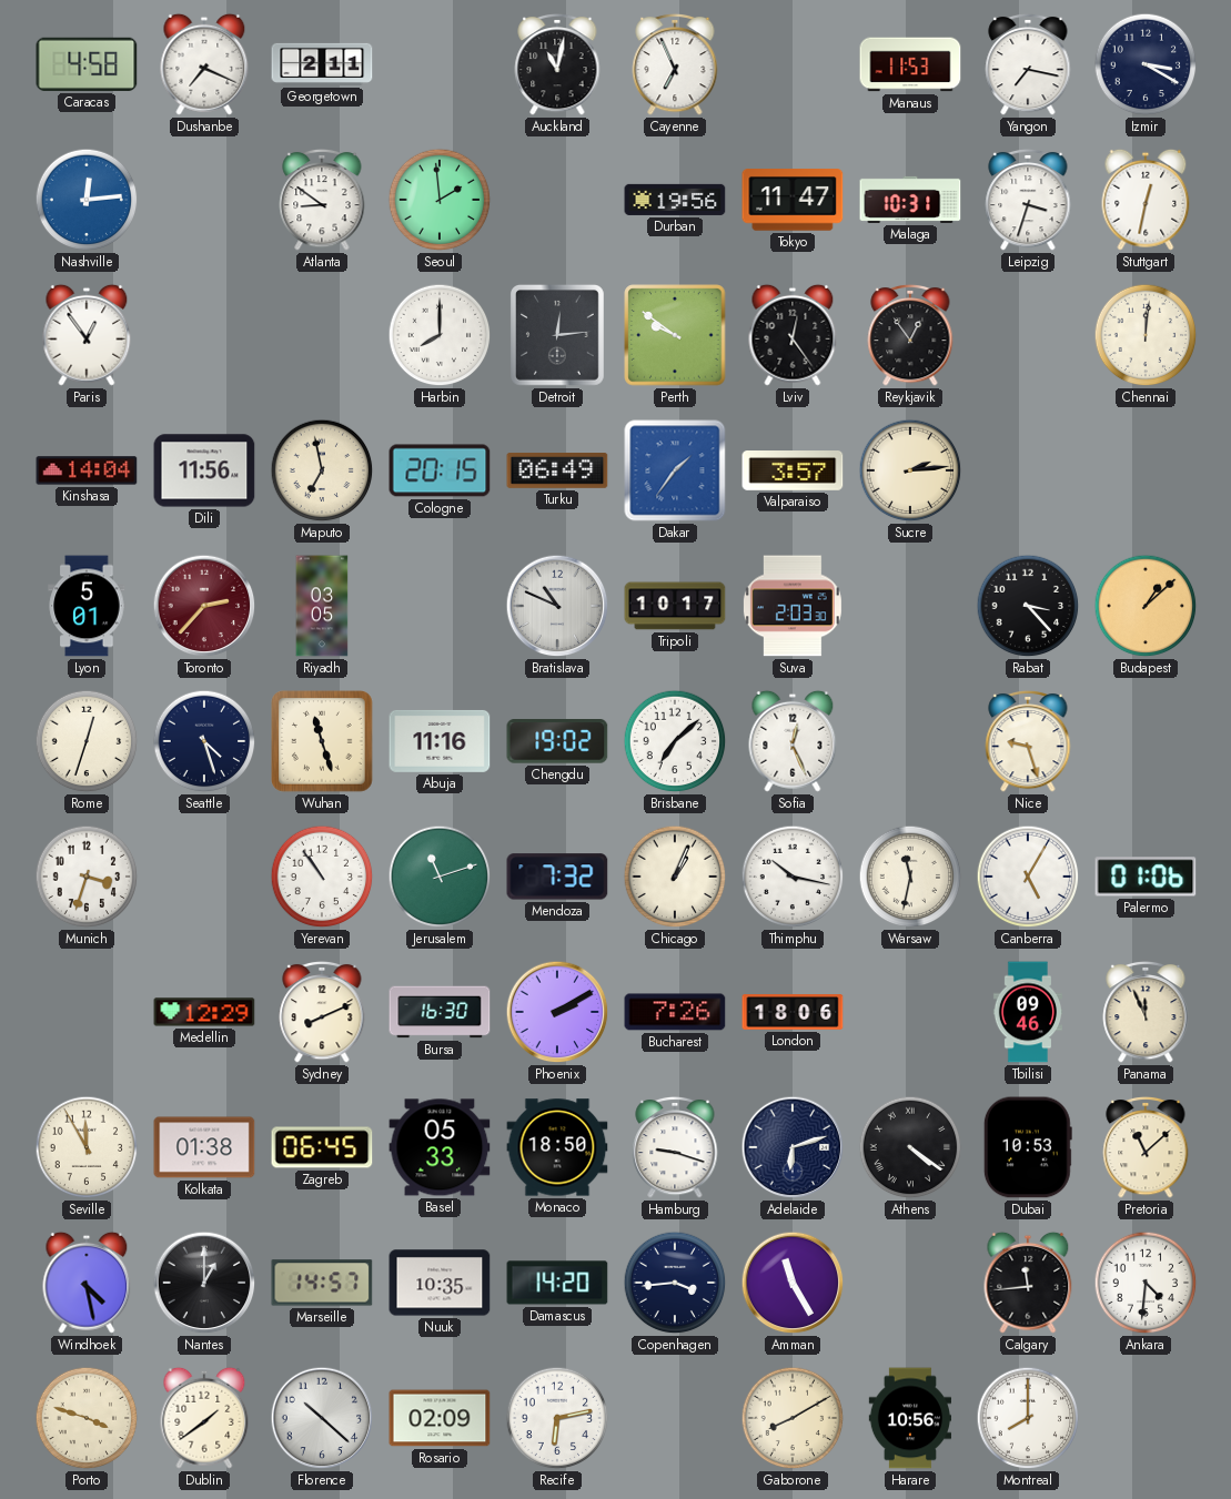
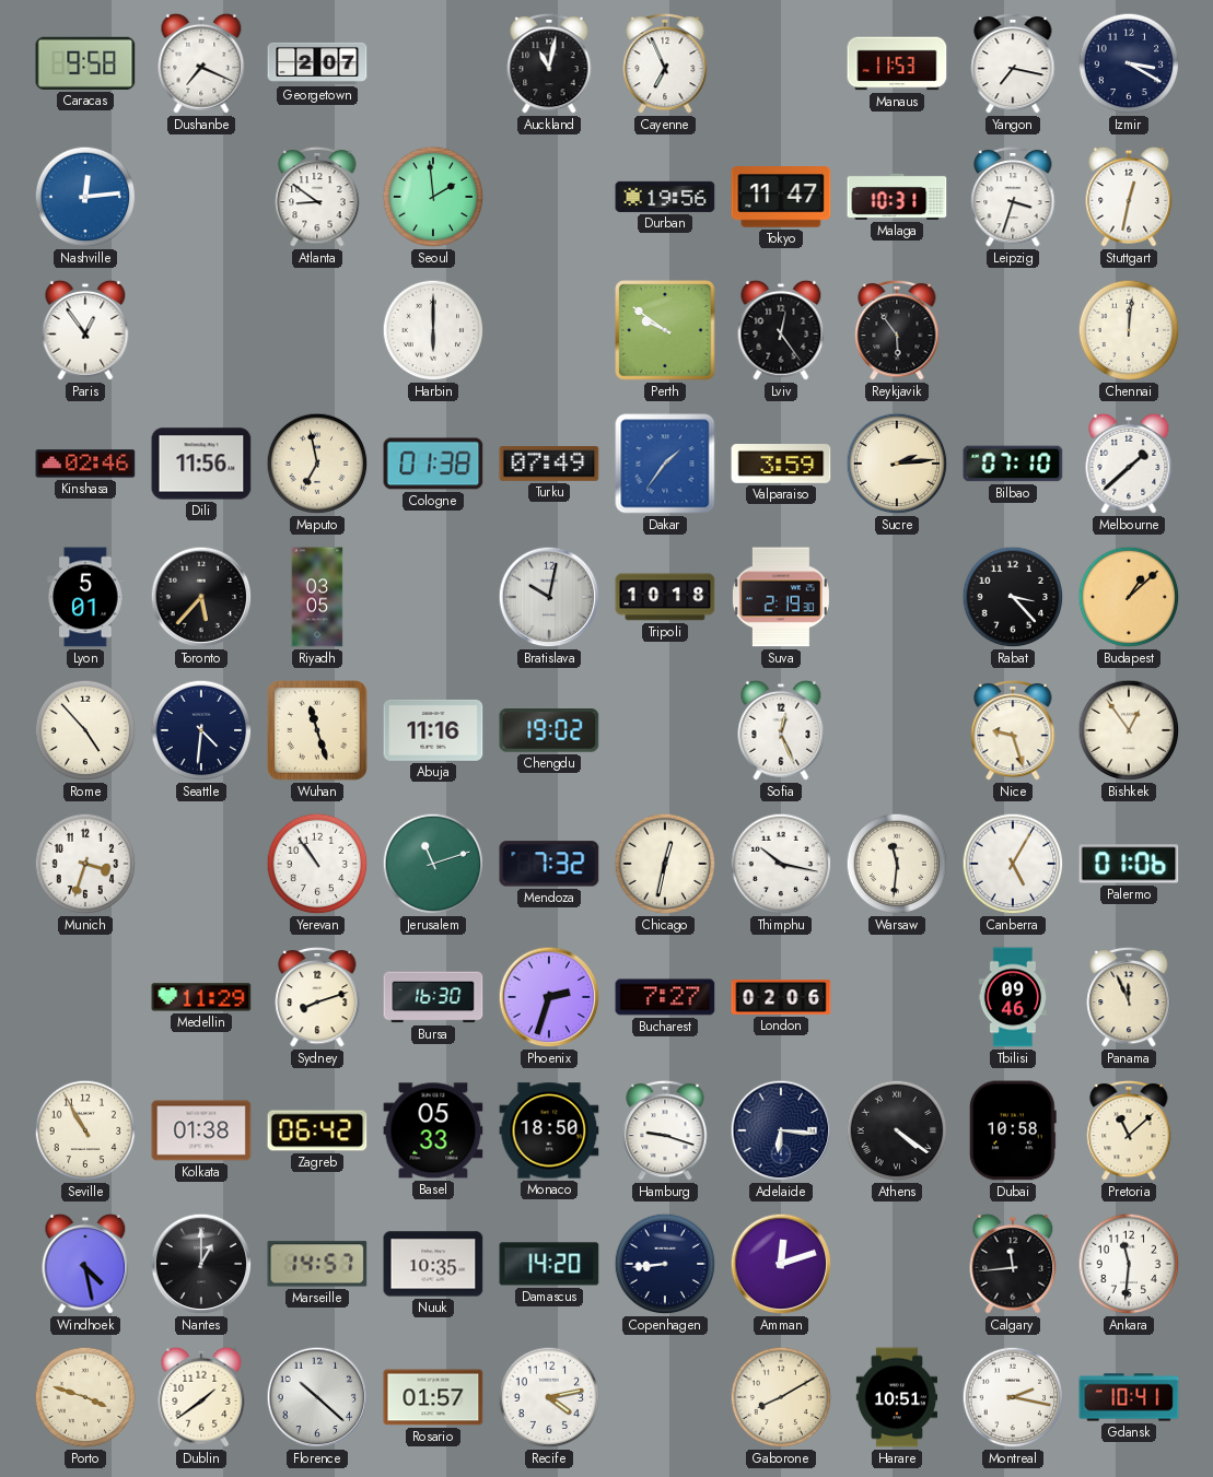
Caracas: 4:58 -> 9:58
Georgetown: 2:11 -> 2:07
Harbin: 8:00 -> 6:00
Detroit: 12:14 -> none
Reykjavik: 12:54 -> 5:54
Kinshasa: 14:04 -> 02:46
Cologne: 20:15 -> 01:38
Turku: 06:49 -> 07:49
Valparaiso: 3:57 -> 3:59
Bilbao: none -> 07:10
Melbourne: none -> 1:38
Toronto: 2:37 -> 5:37
Toronto dial: burgundy -> black
Bratislava: 10:49 -> 10:02
Tripoli: 10:17 -> 10:18
Suva: 2:03 -> 2:19
Rome: 12:33 -> 4:53
Seattle: 4:27 -> 4:31
Brisbane: 7:08 -> none
Bishkek: none -> 12:54
Chicago: 1:04 -> 12:32
Warsaw: 11:32 -> 11:31
Medellin: 12:29 -> 11:29
Sydney: 8:11 -> 8:12
Phoenix: 2:10 -> 2:33
Bucharest: 7:26 -> 7:27
London: 18:06 -> 02:06
Seville: 11:55 -> 10:55
Zagreb: 06:45 -> 06:42
Adelaide: 6:12 -> 6:16
Dubai: 10:53 -> 10:58
Copenhagen: 3:44 -> 8:44
Amman: 11:25 -> 12:12
Ankara: 4:31 -> 11:31
Rosario: 02:09 -> 01:57
Recife: 6:13 -> 4:13
Harare: 10:56 -> 10:51
Montreal: 8:00 -> 2:17
Gdansk: none -> 10:41
